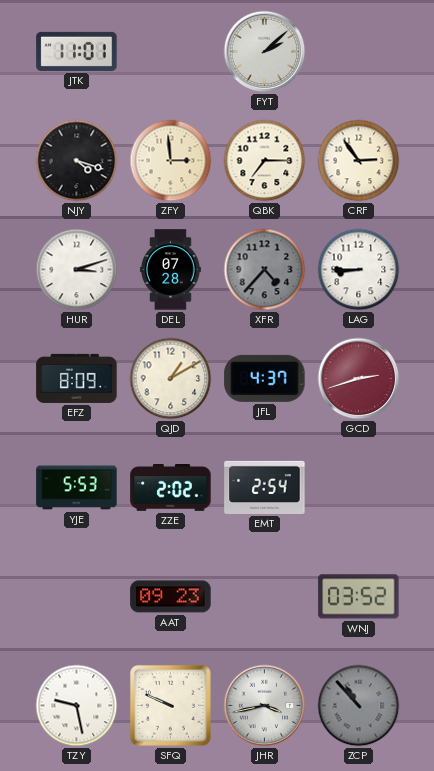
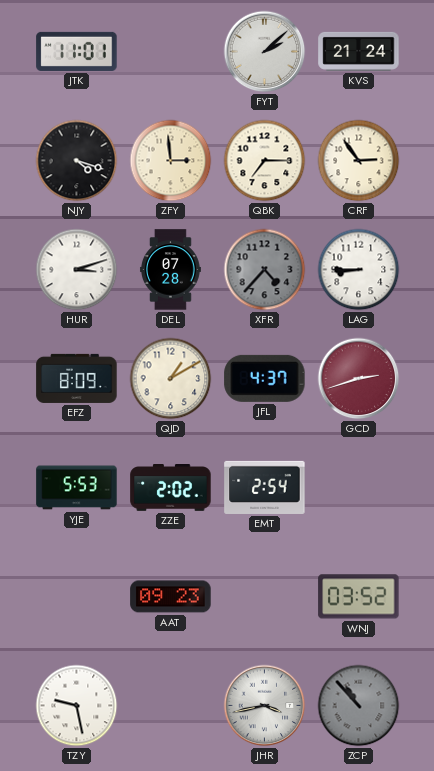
KVS: none -> 21:24
SFQ: 9:49 -> none
